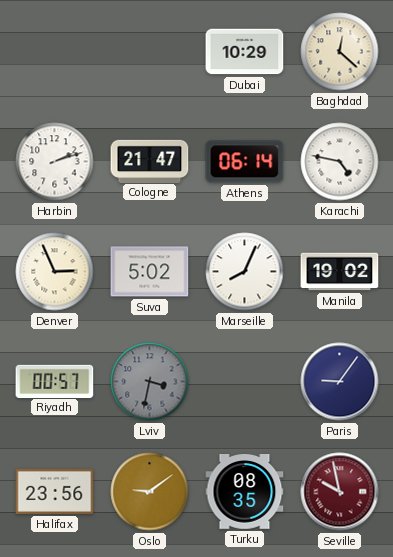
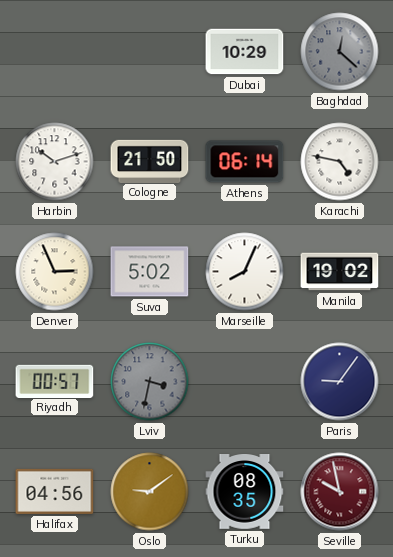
Baghdad dial: cream -> grey
Harbin: 2:12 -> 10:12
Cologne: 21:47 -> 21:50
Halifax: 23:56 -> 04:56
